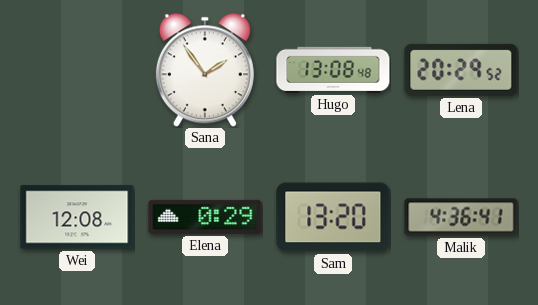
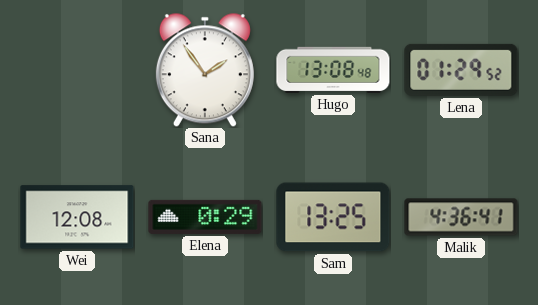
Lena: 20:29 -> 01:29
Sam: 13:20 -> 13:25
